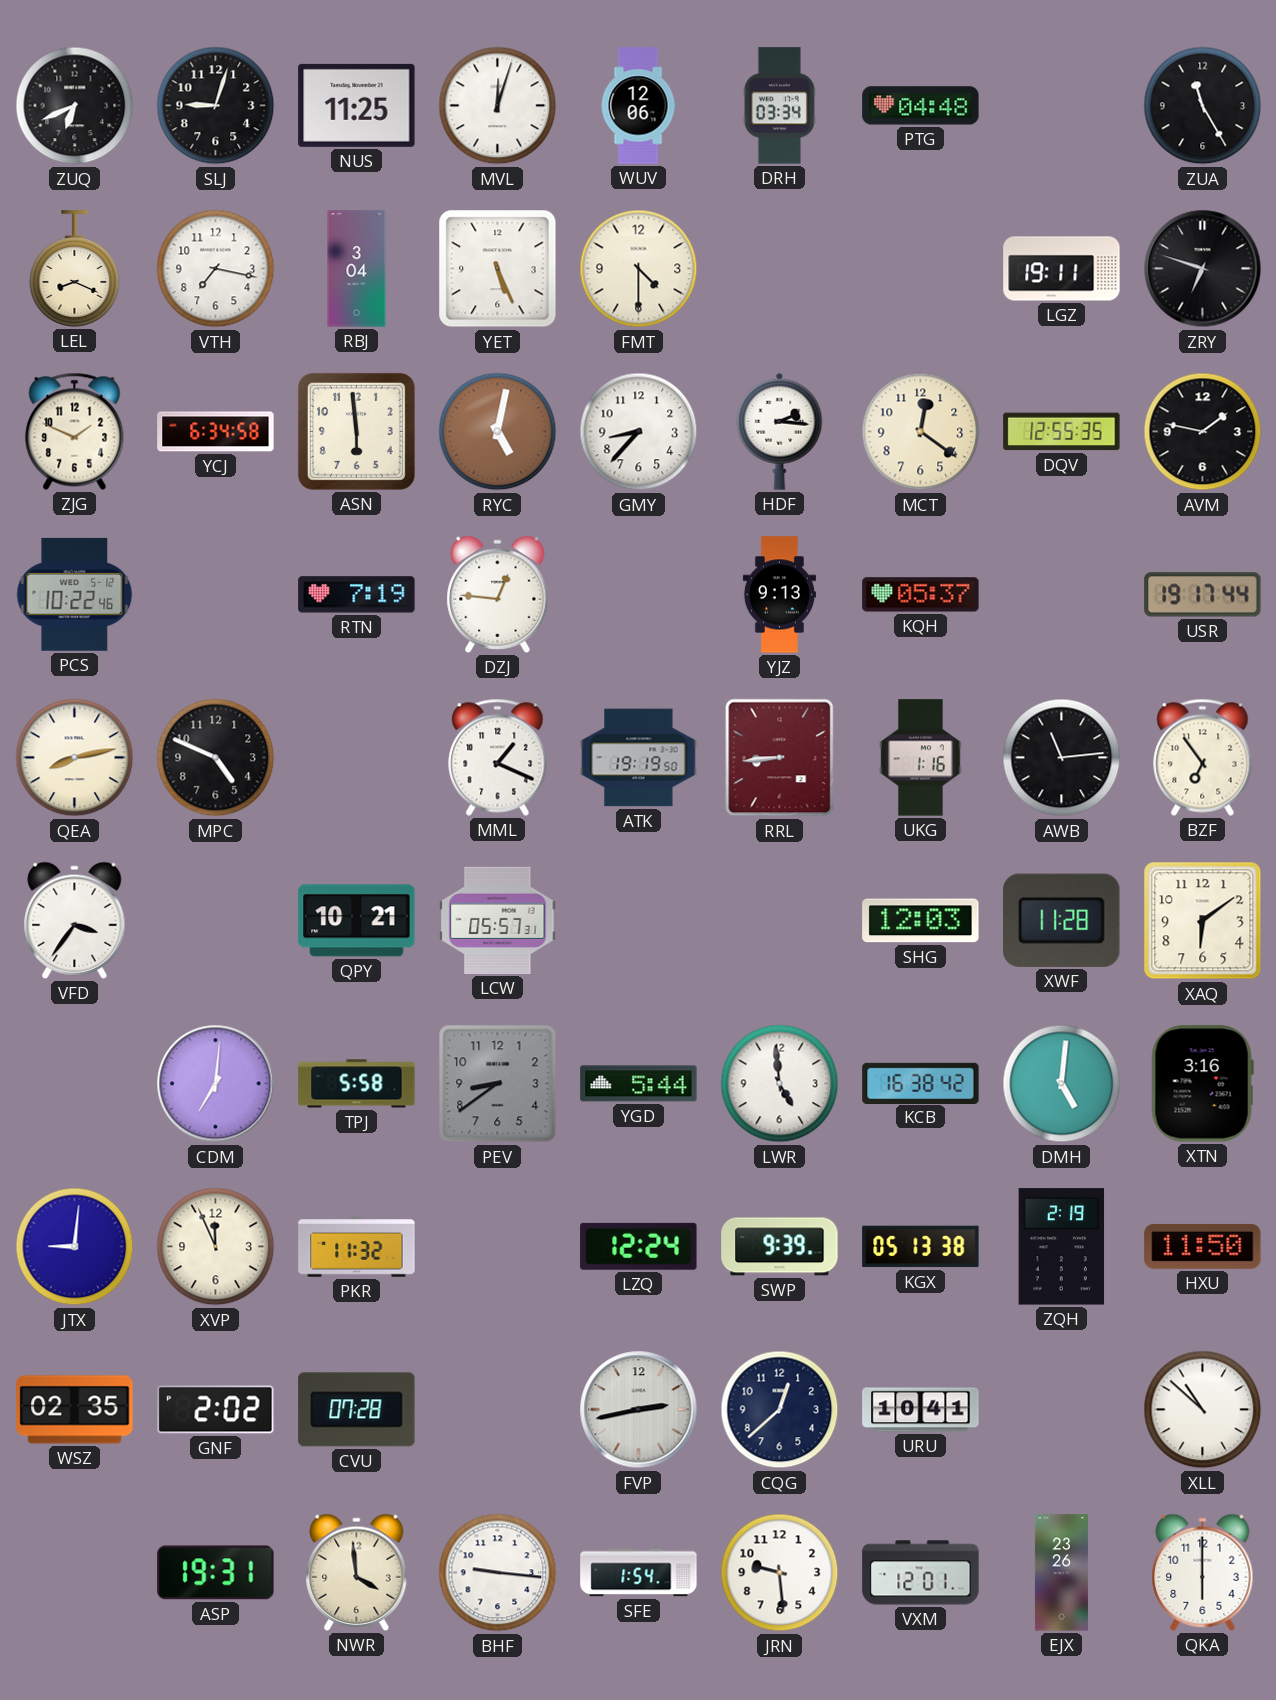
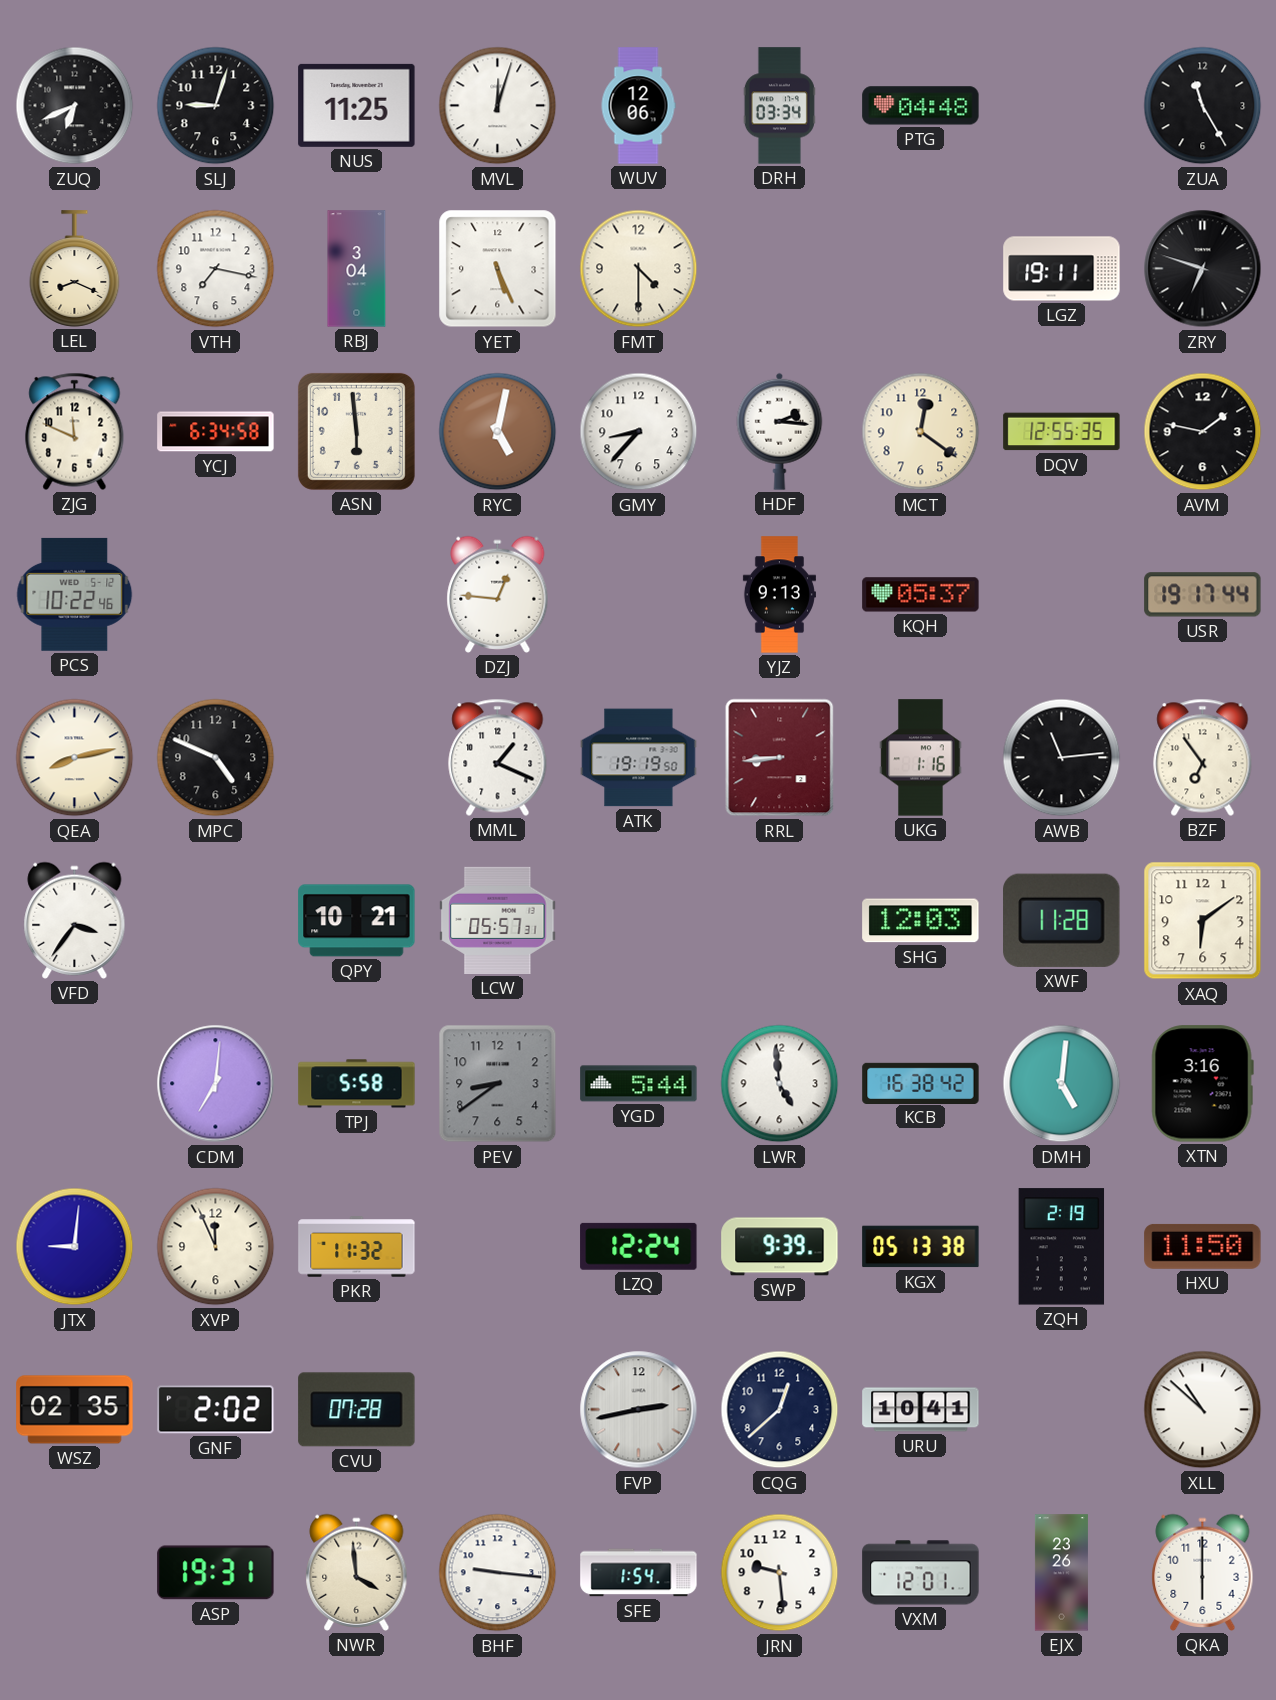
ZJG: 1:49 -> 11:49
RTN: 7:19 -> none
